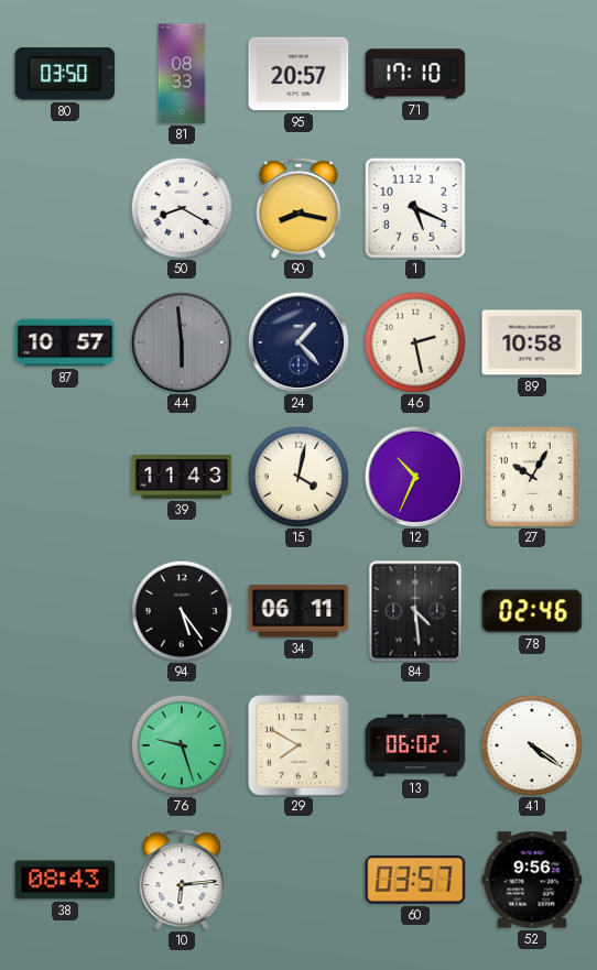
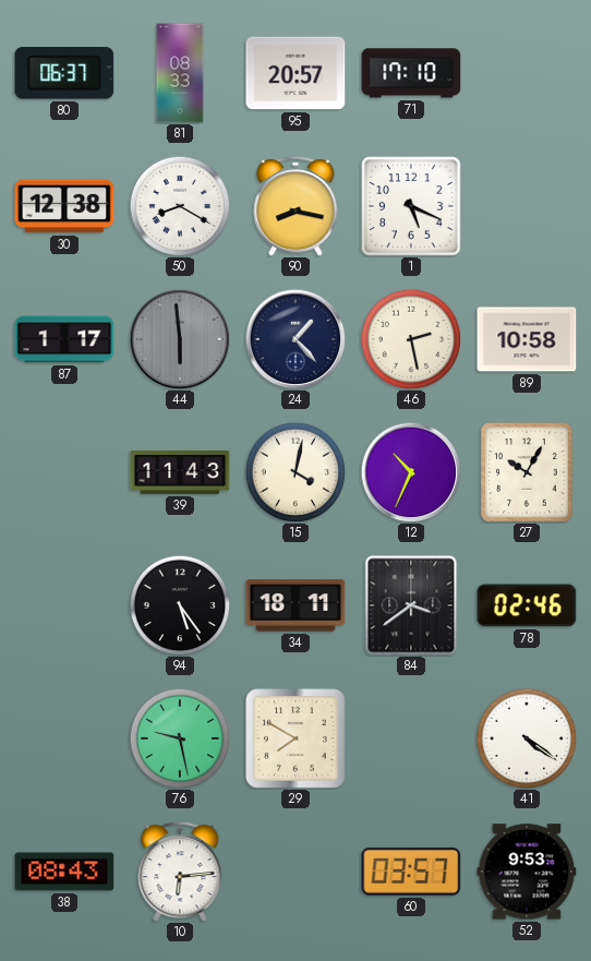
80: 03:50 -> 06:37
30: none -> 12:38
87: 10:57 -> 1:17
34: 06:11 -> 18:11
84: 4:29 -> 3:39
76: 9:27 -> 9:28
13: 06:02 -> none
52: 9:56 -> 9:53
